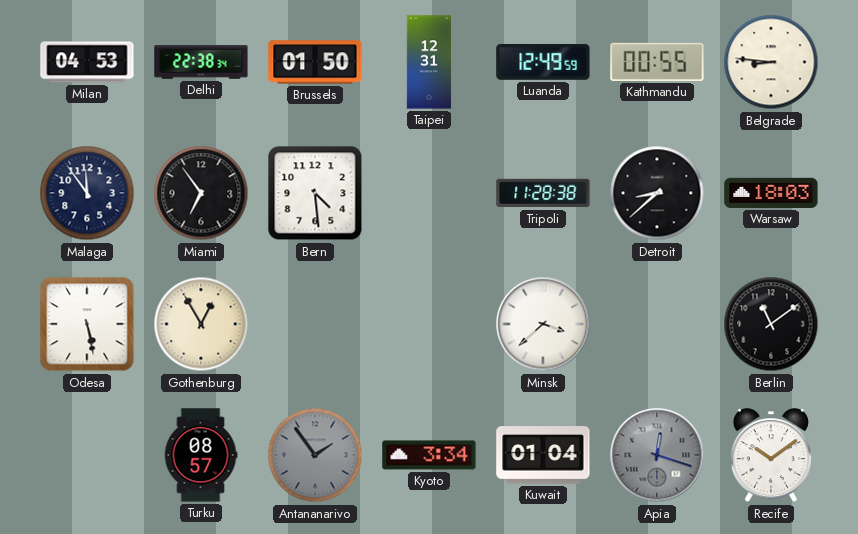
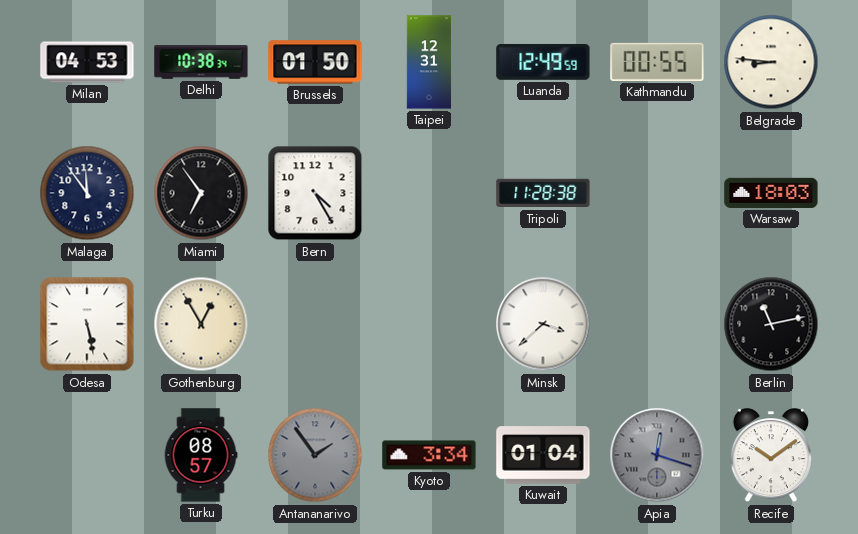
Delhi: 22:38 -> 10:38
Bern: 4:29 -> 4:25
Detroit: 8:38 -> none
Berlin: 11:09 -> 11:13
